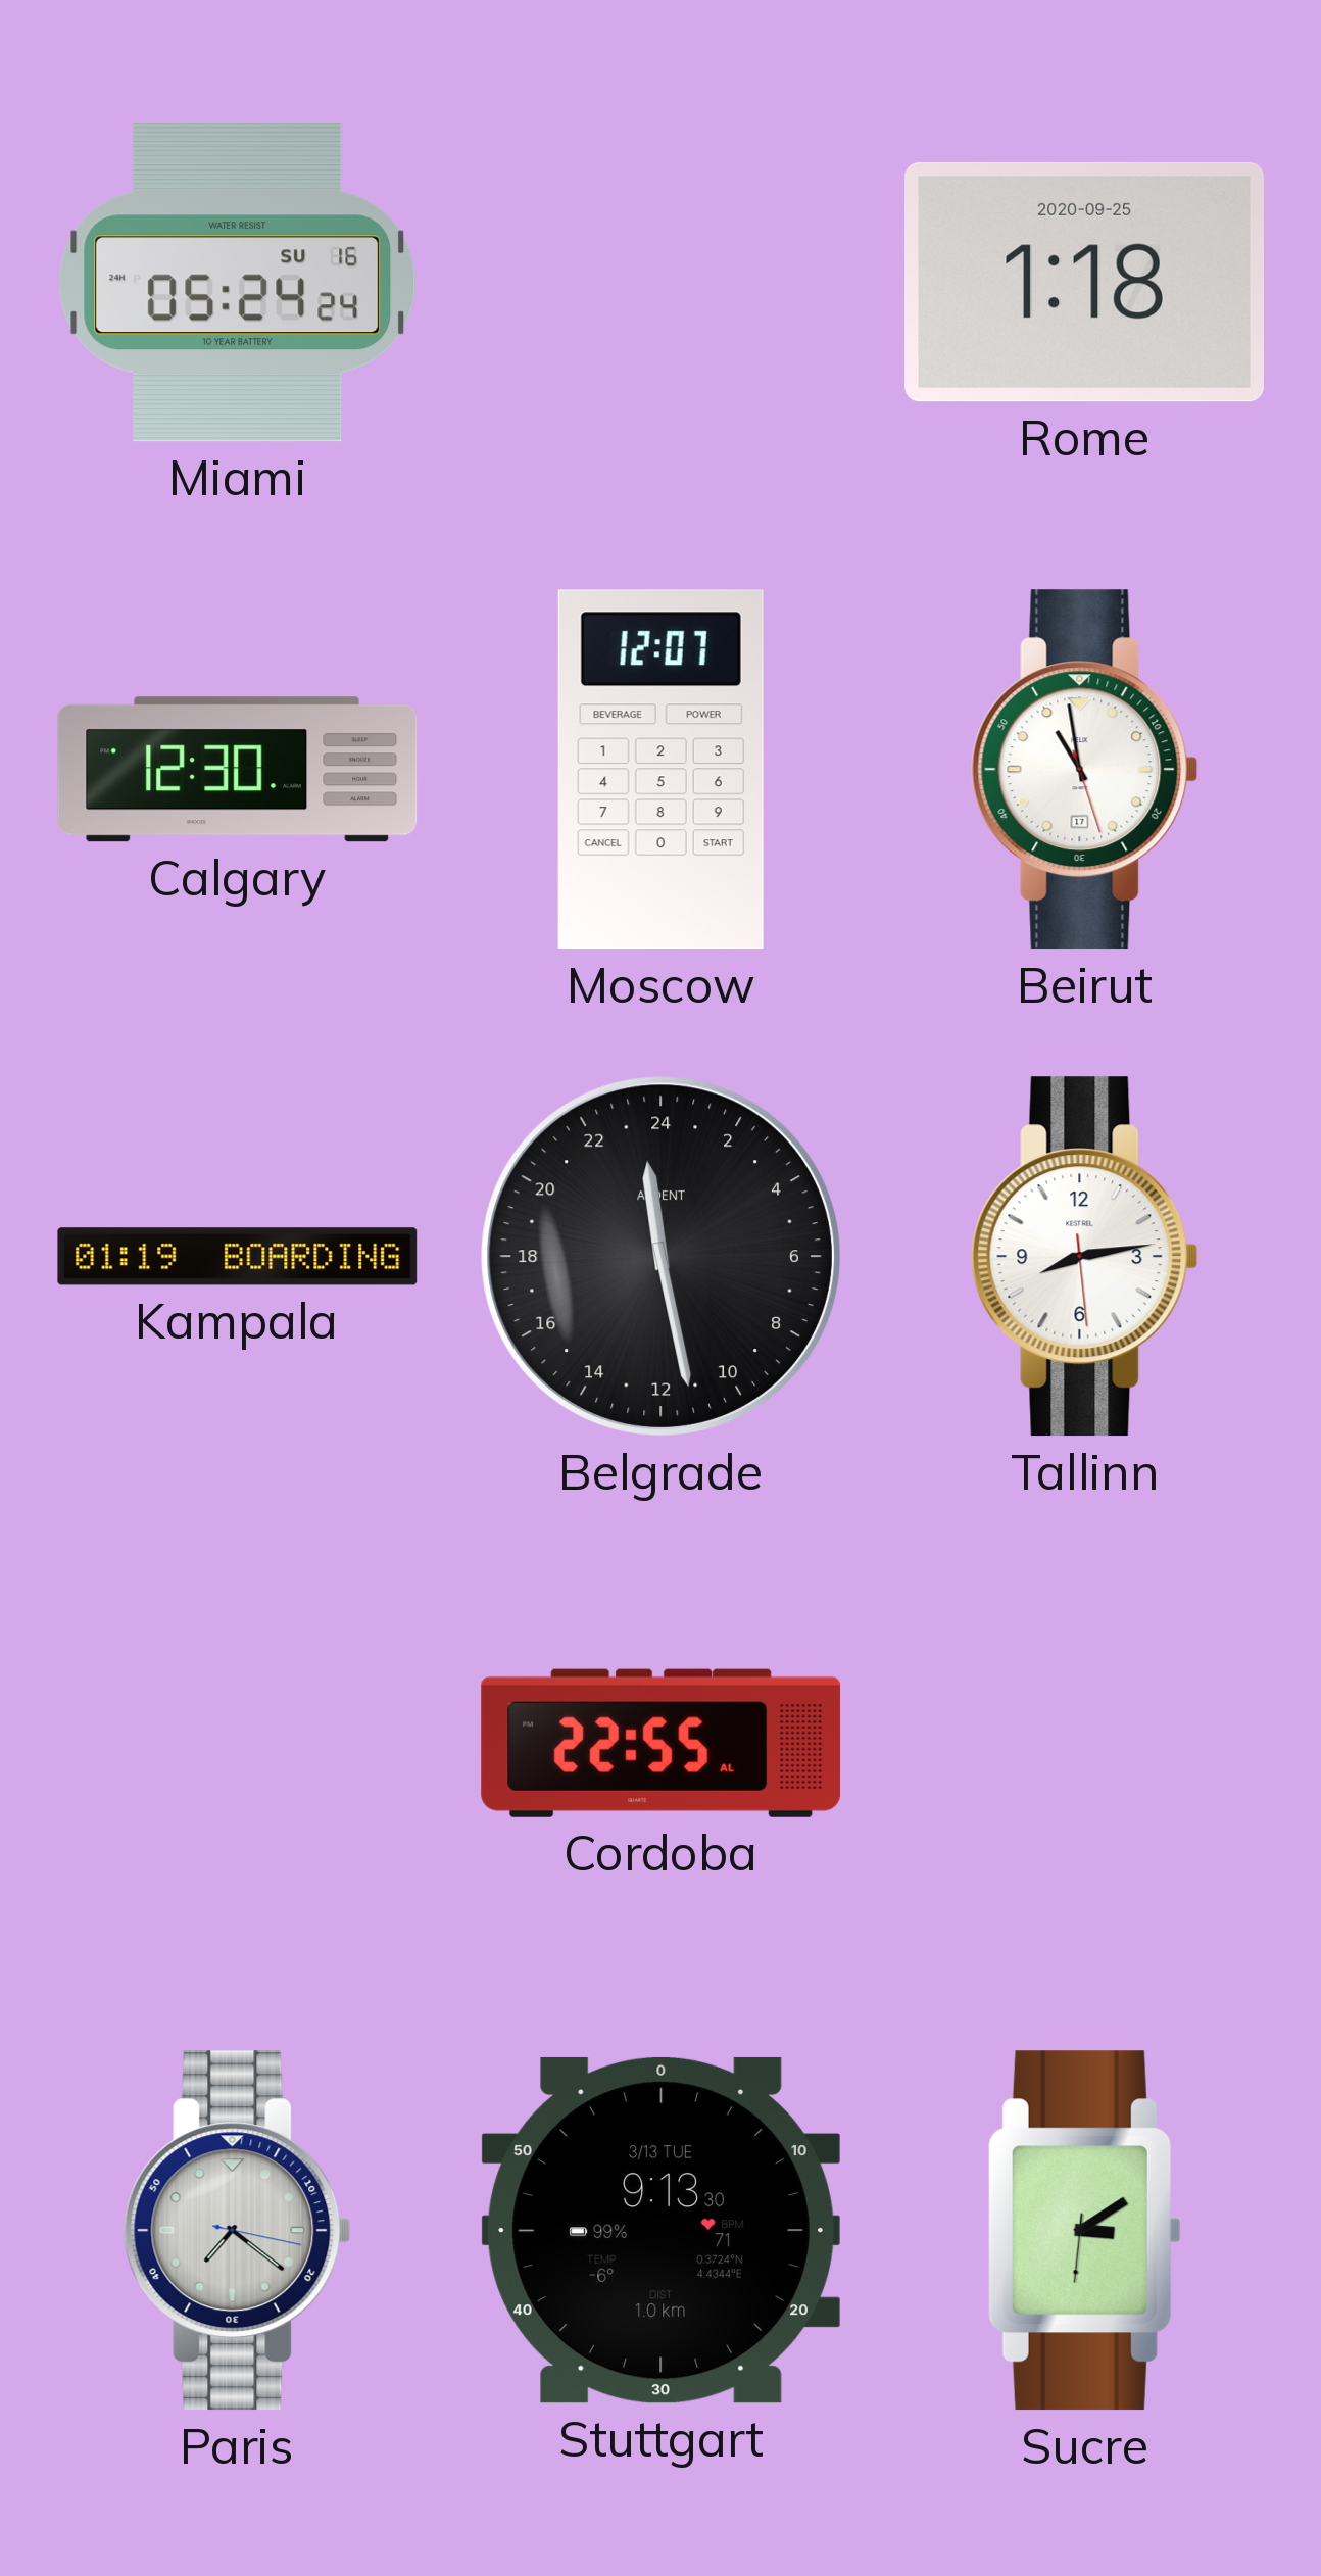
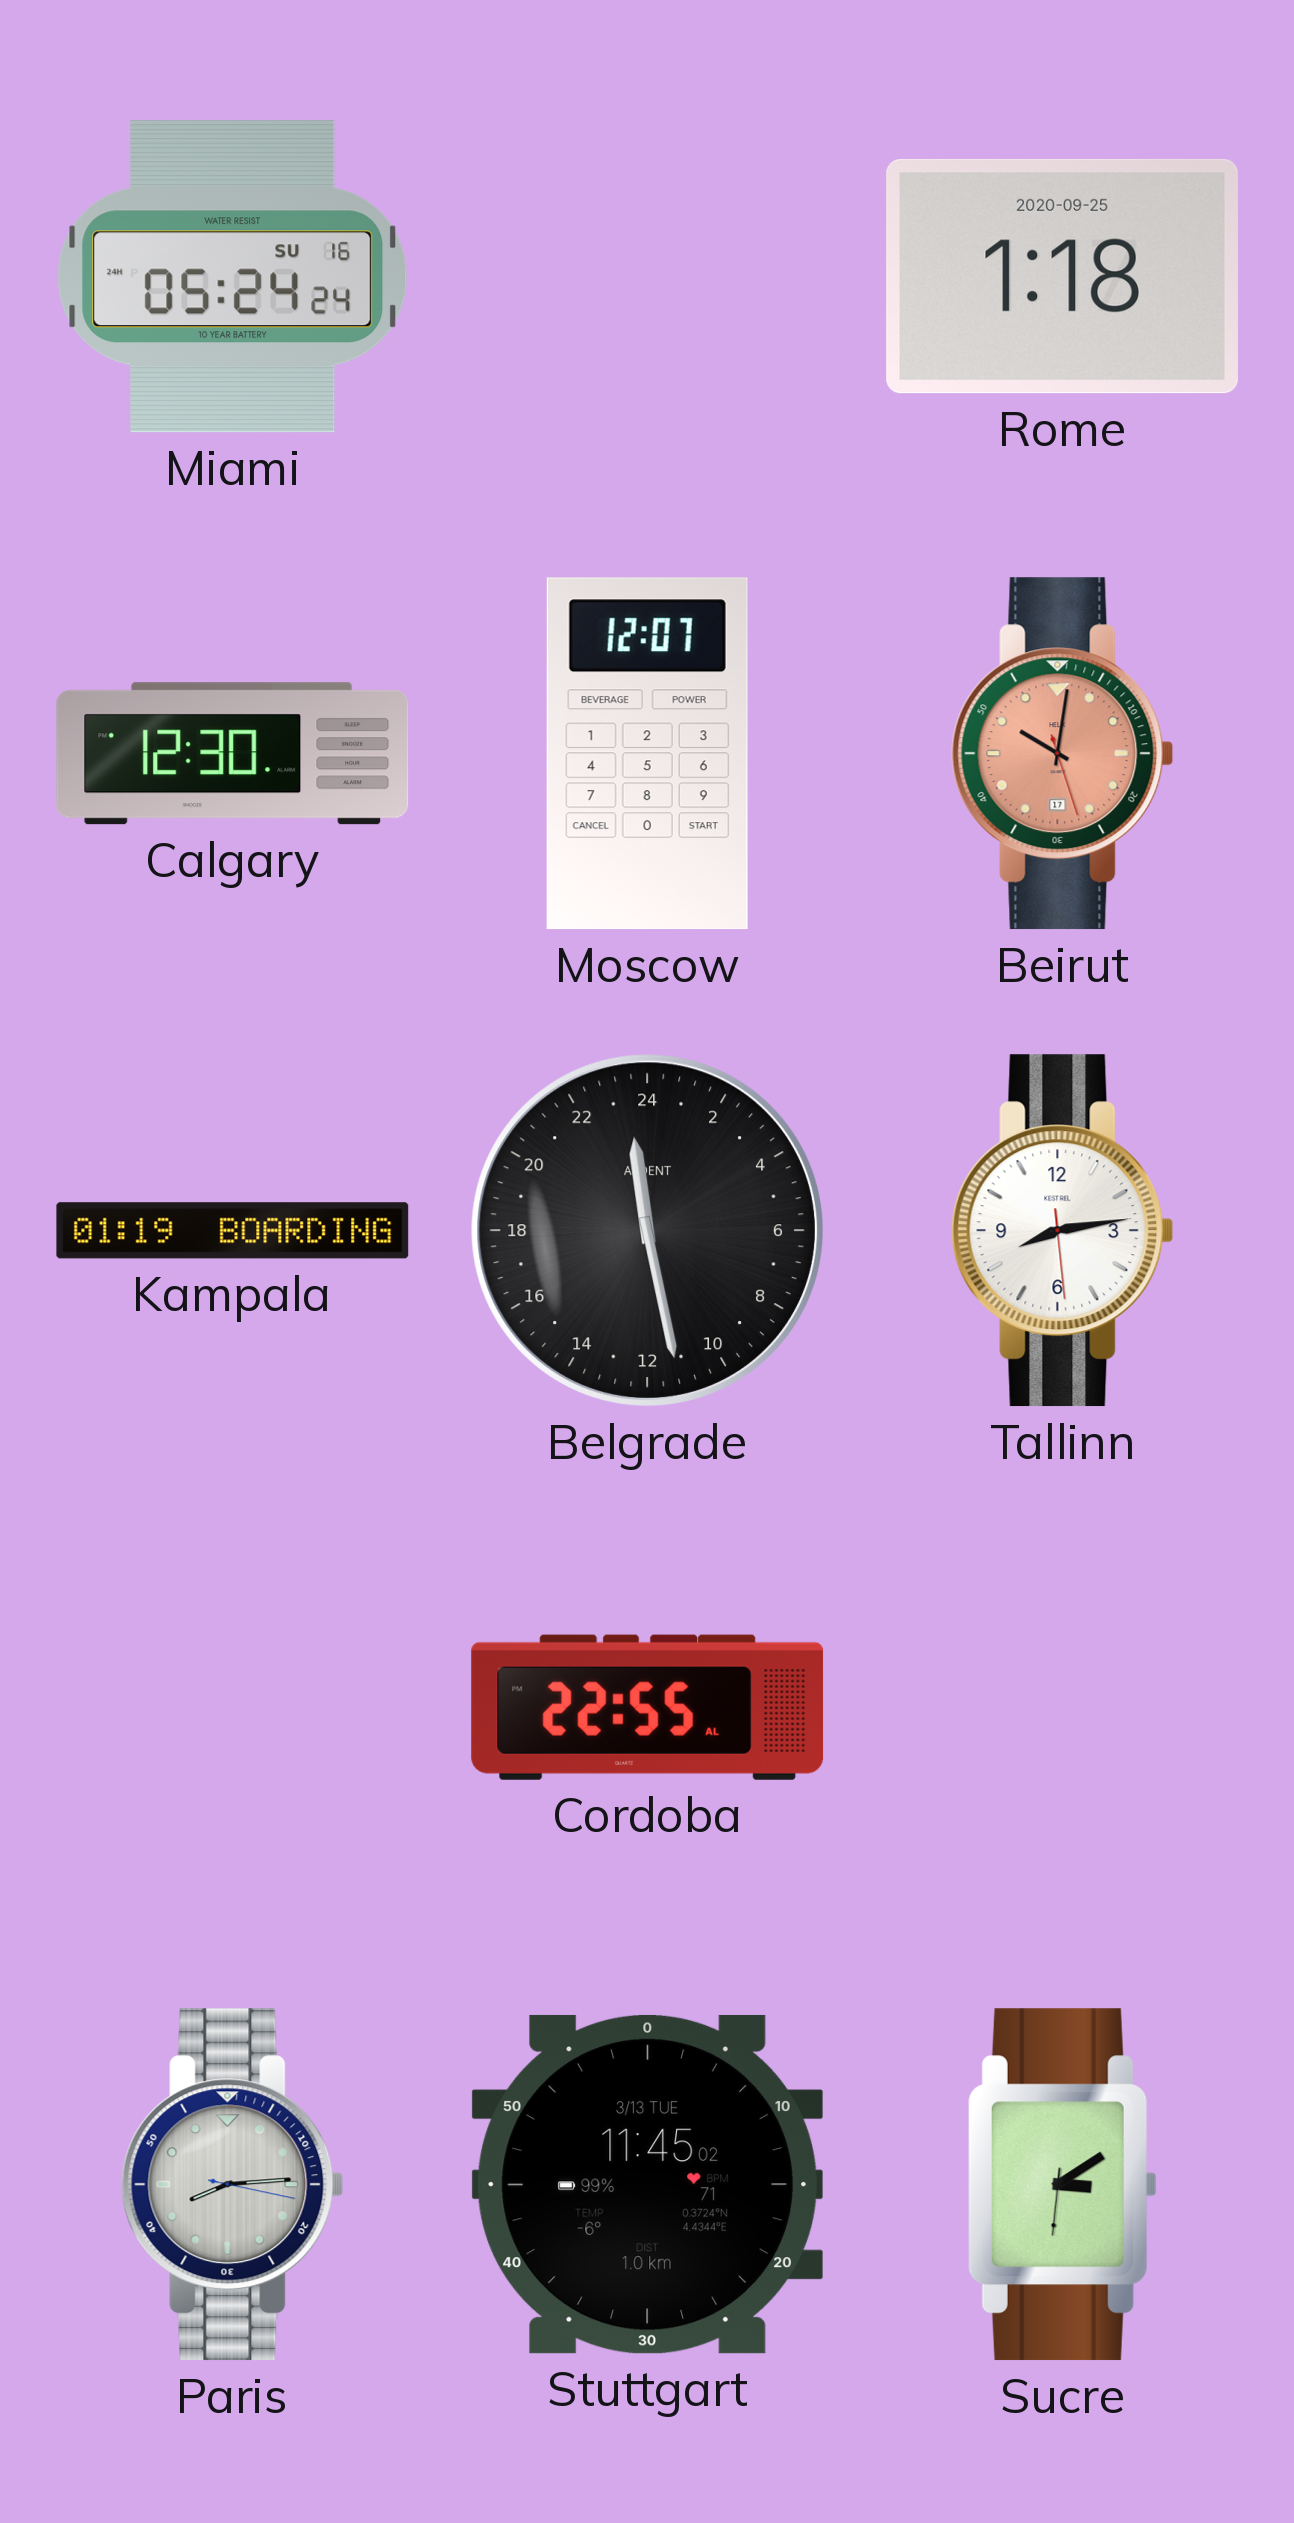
Beirut: 10:58 -> 10:01
Beirut dial: white -> salmon
Paris: 7:21 -> 8:14
Stuttgart: 9:13 -> 11:45
